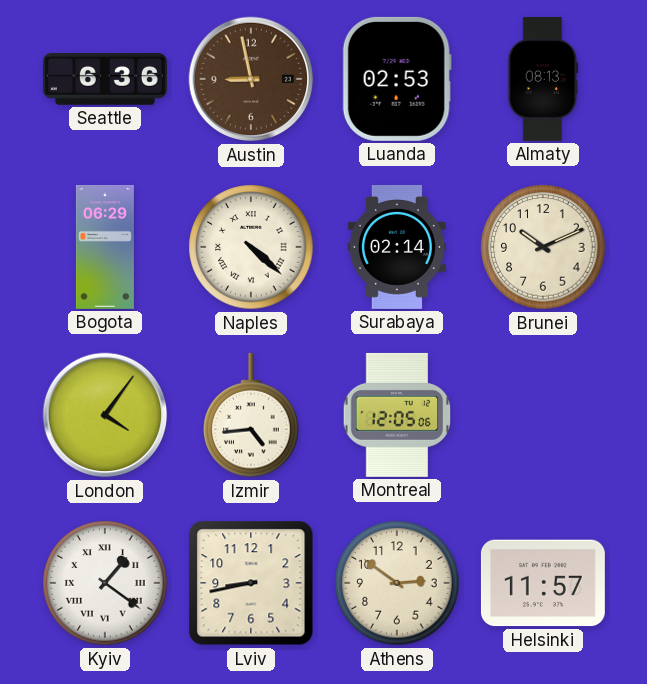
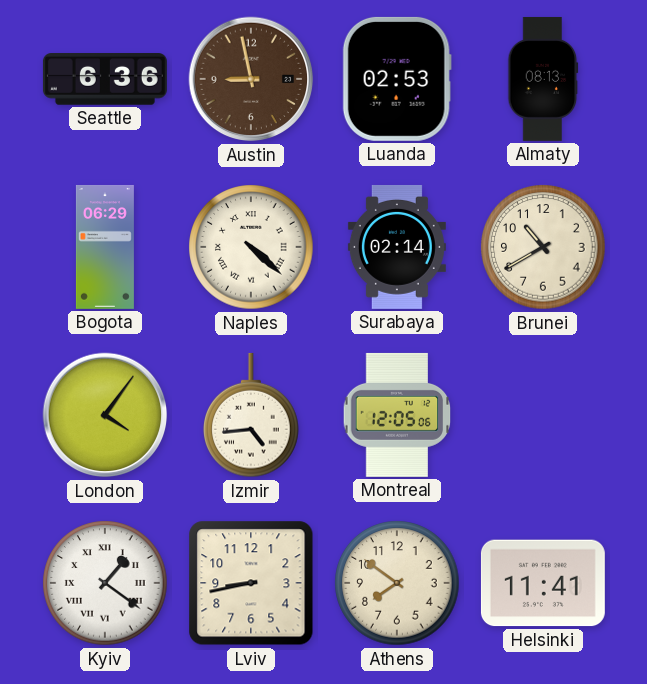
Brunei: 10:11 -> 10:40
Athens: 2:51 -> 7:51
Helsinki: 11:57 -> 11:41
